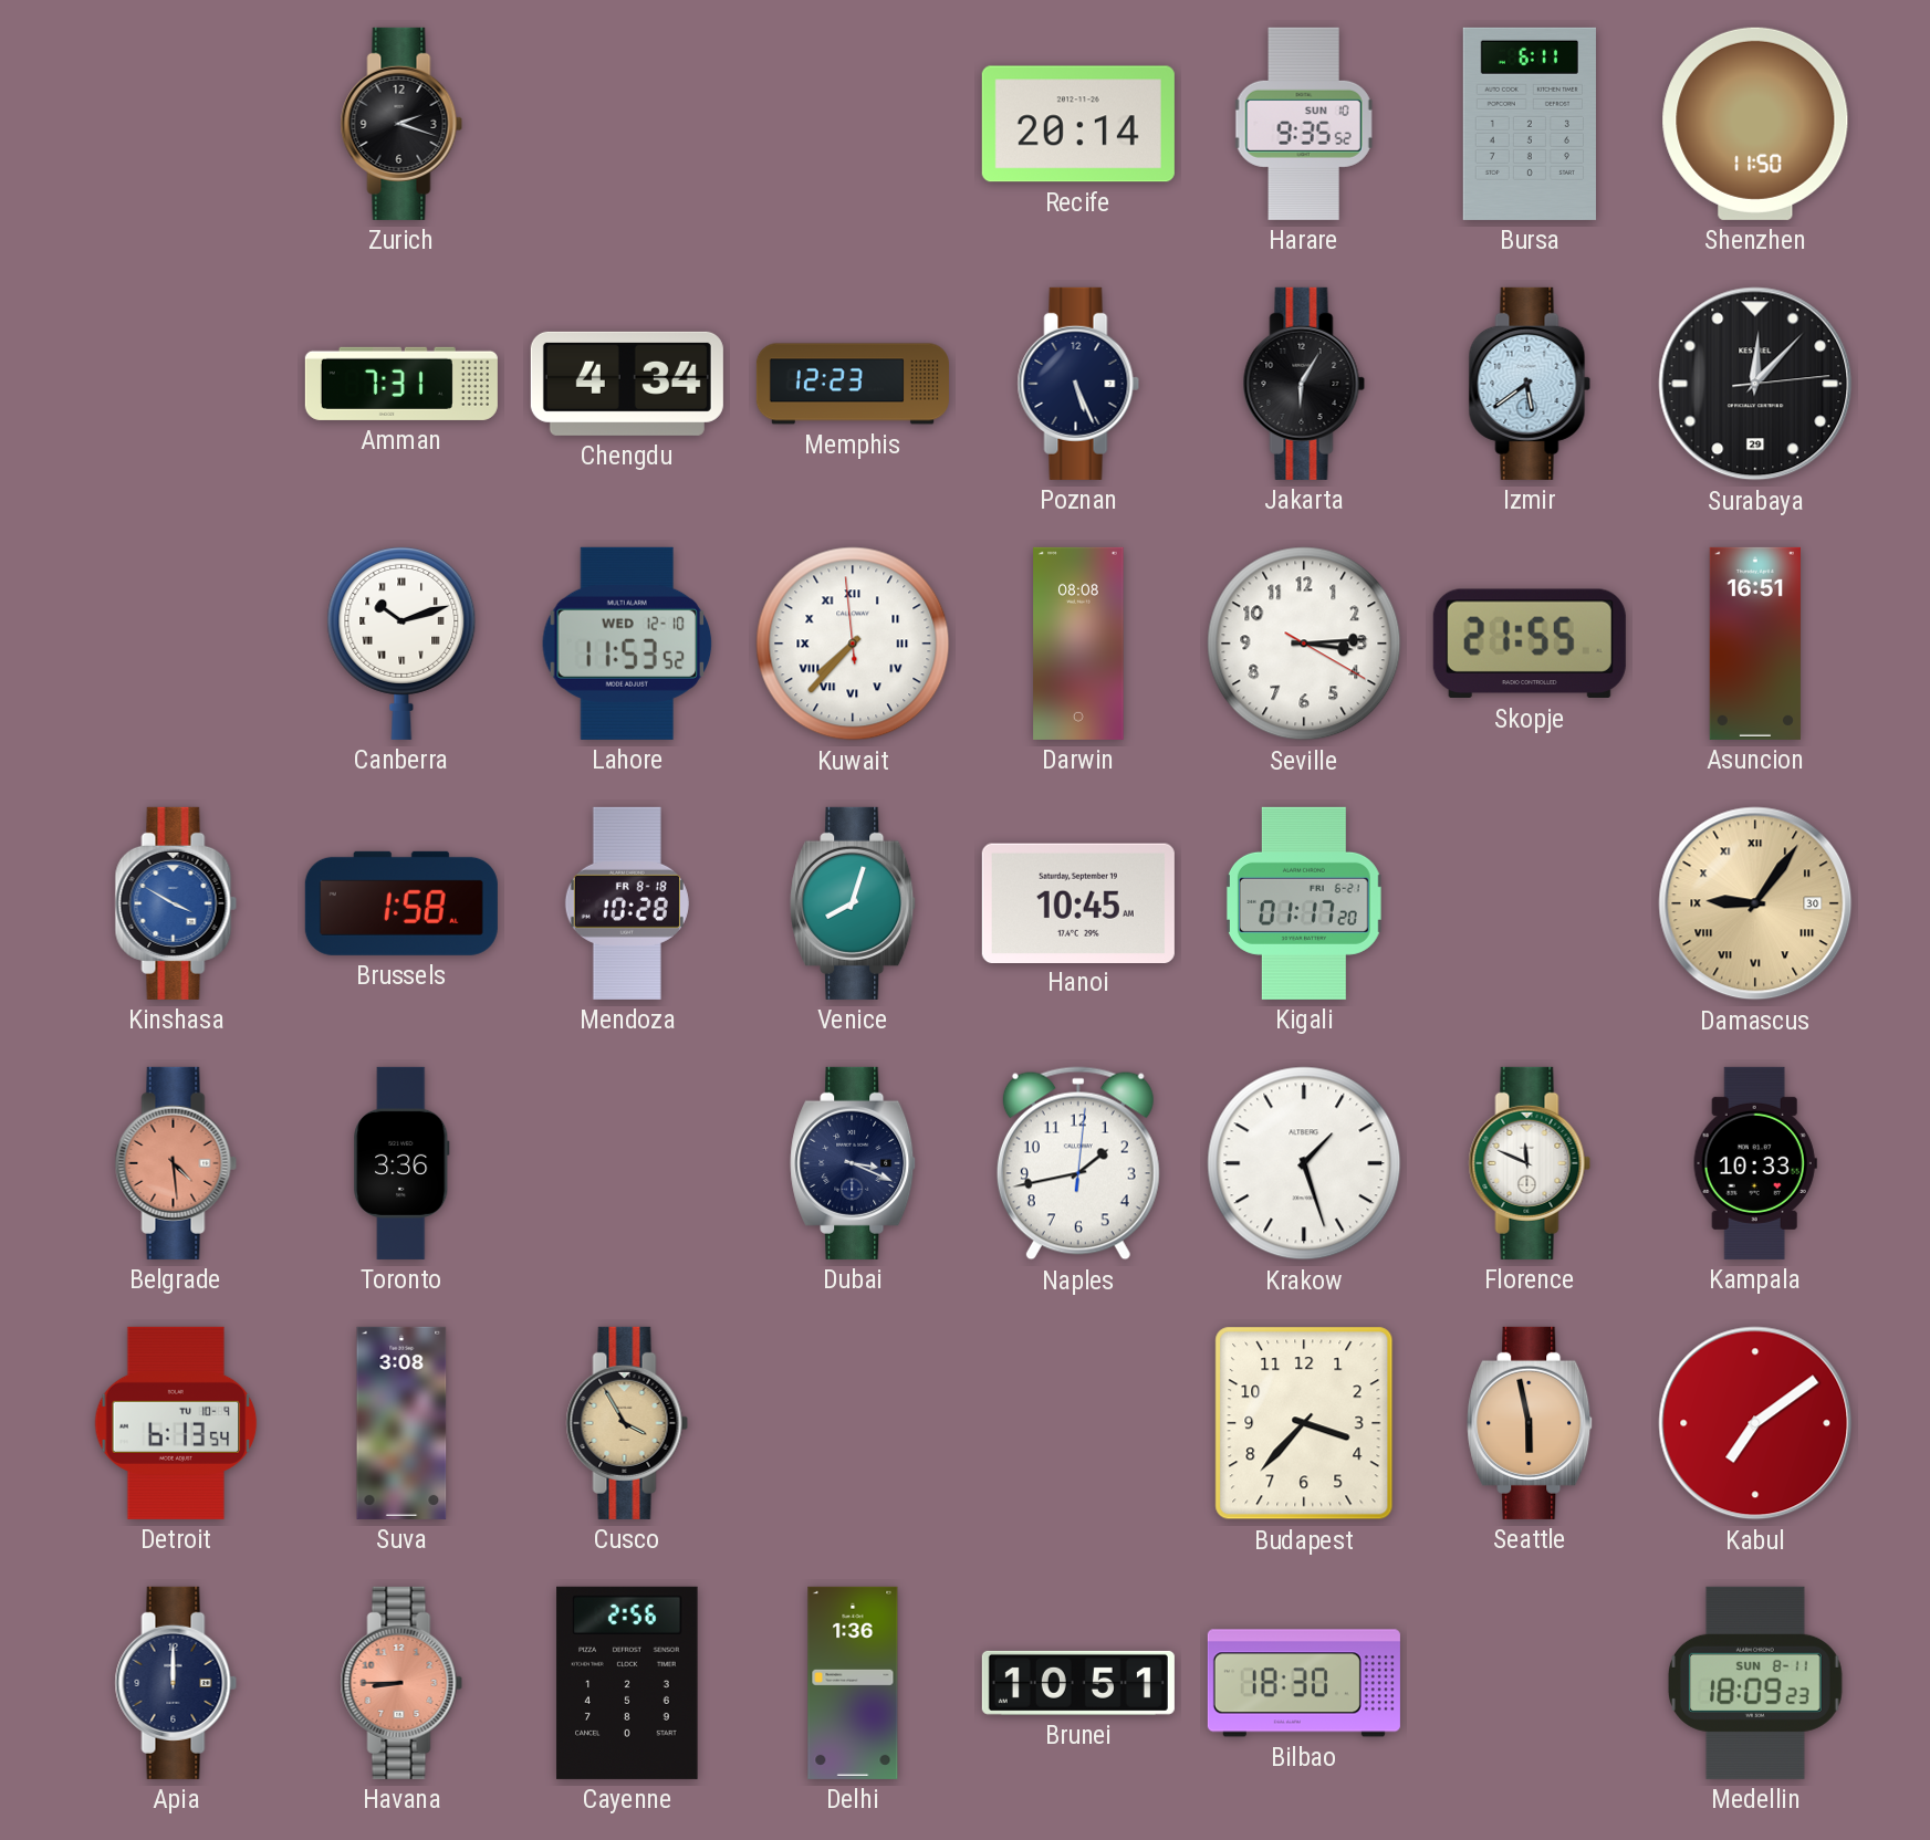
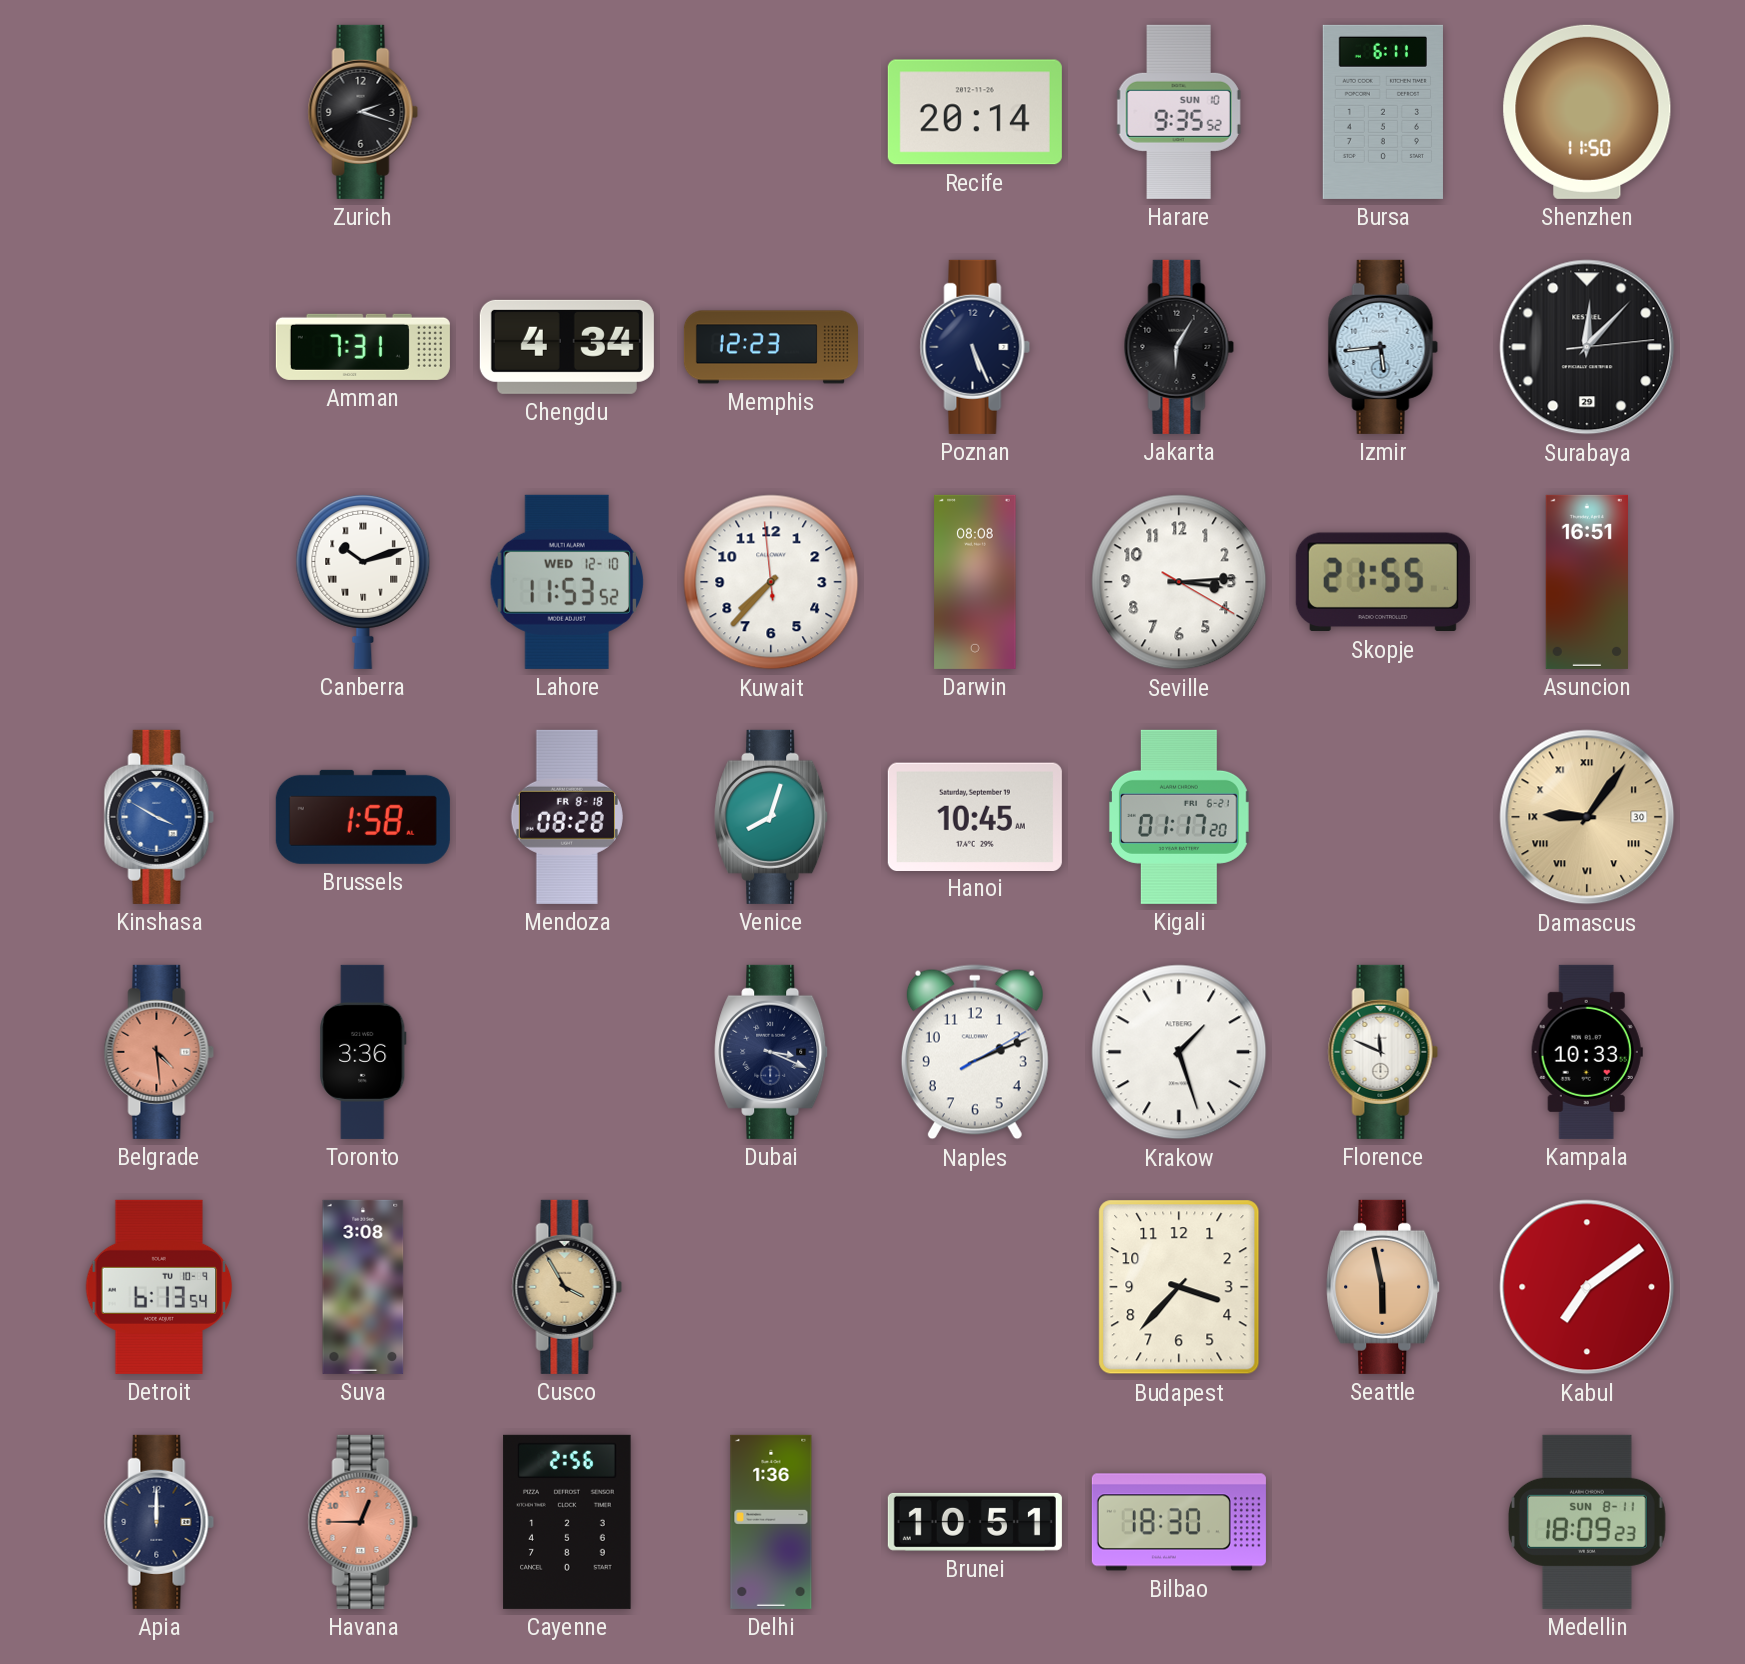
Izmir: 5:39 -> 5:44
Kuwait numerals: Roman -> Arabic
Mendoza: 10:28 -> 08:28
Naples: 1:43 -> 2:11
Havana: 8:45 -> 12:45
